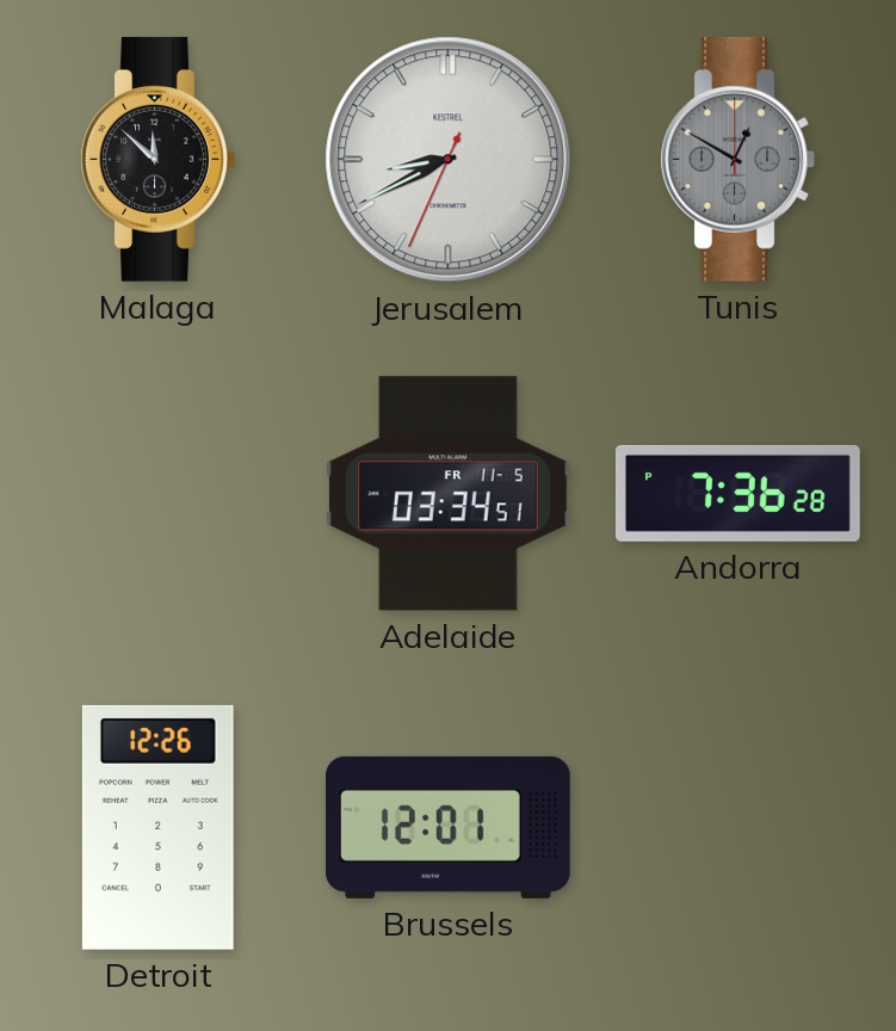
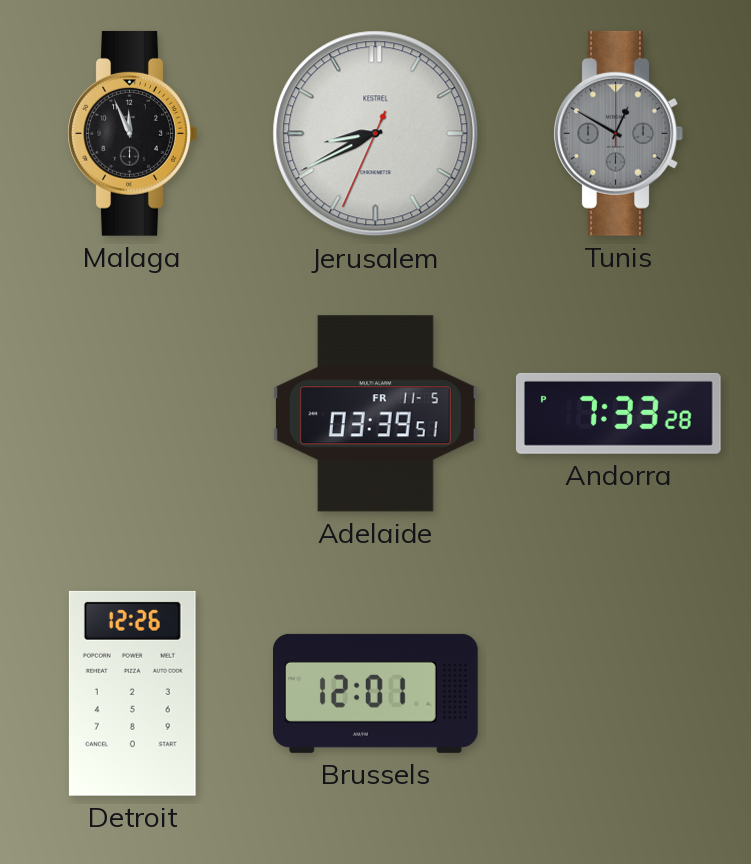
Malaga: 11:52 -> 11:56
Adelaide: 03:34 -> 03:39
Andorra: 7:36 -> 7:33
